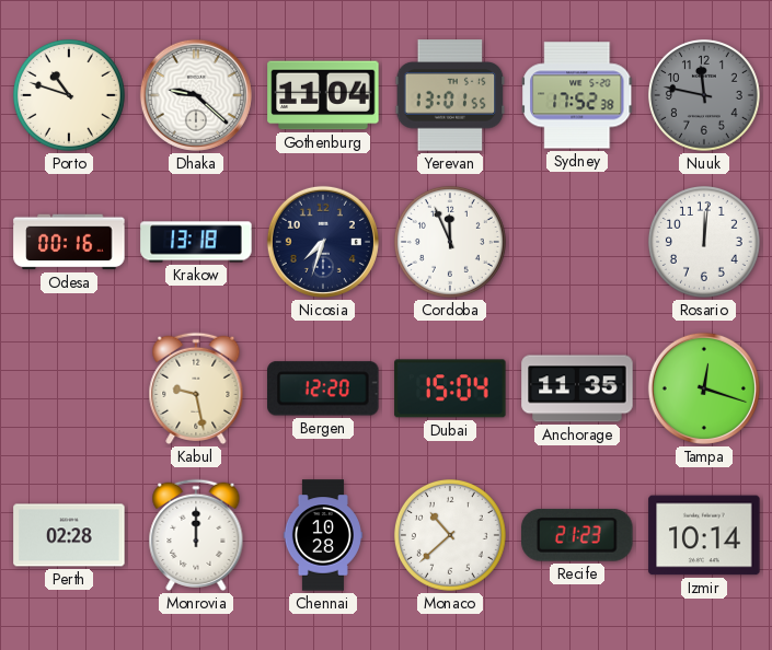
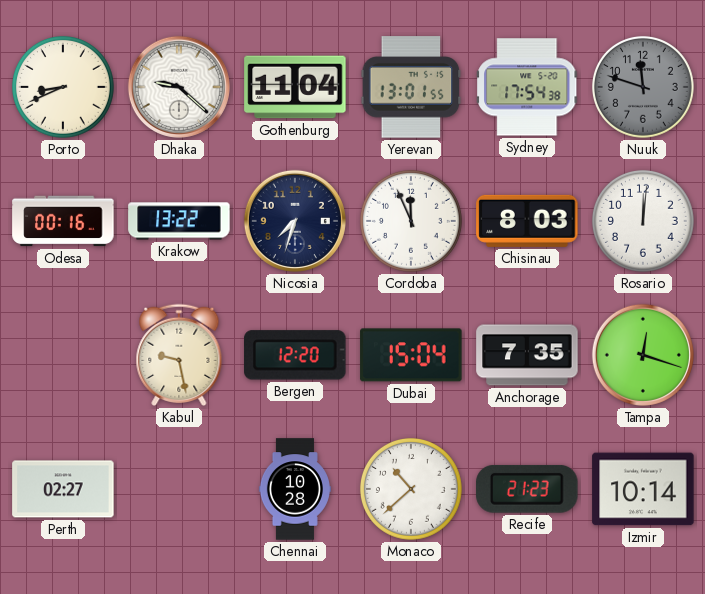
Porto: 10:48 -> 8:41
Sydney: 17:52 -> 17:54
Nuuk: 11:47 -> 11:48
Krakow: 13:18 -> 13:22
Chisinau: none -> 8:03
Anchorage: 11:35 -> 7:35
Perth: 02:28 -> 02:27
Monrovia: 12:00 -> none
